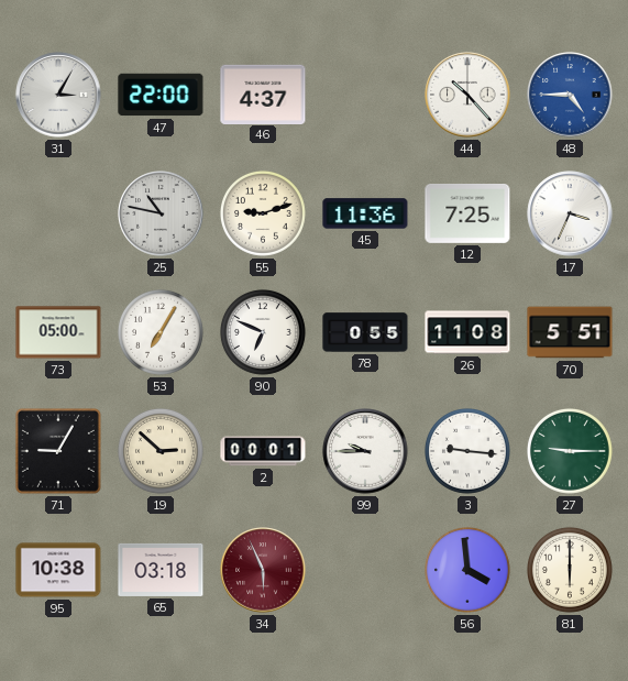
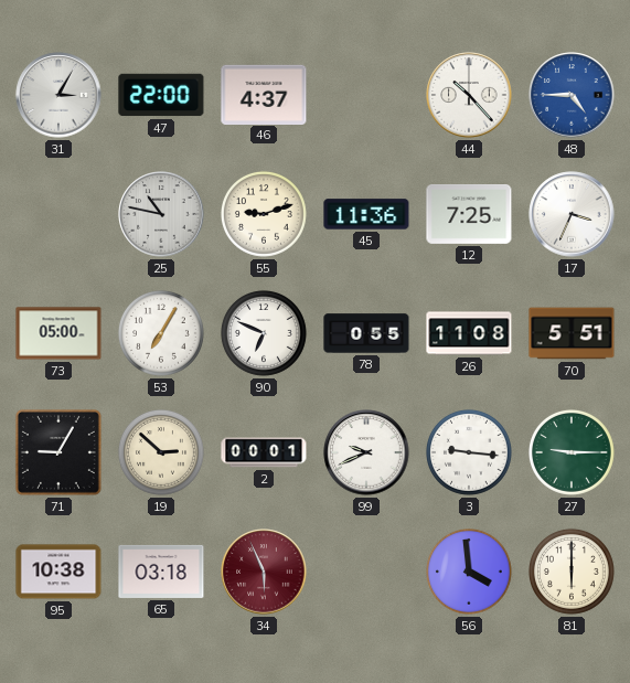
99: 9:45 -> 9:41
